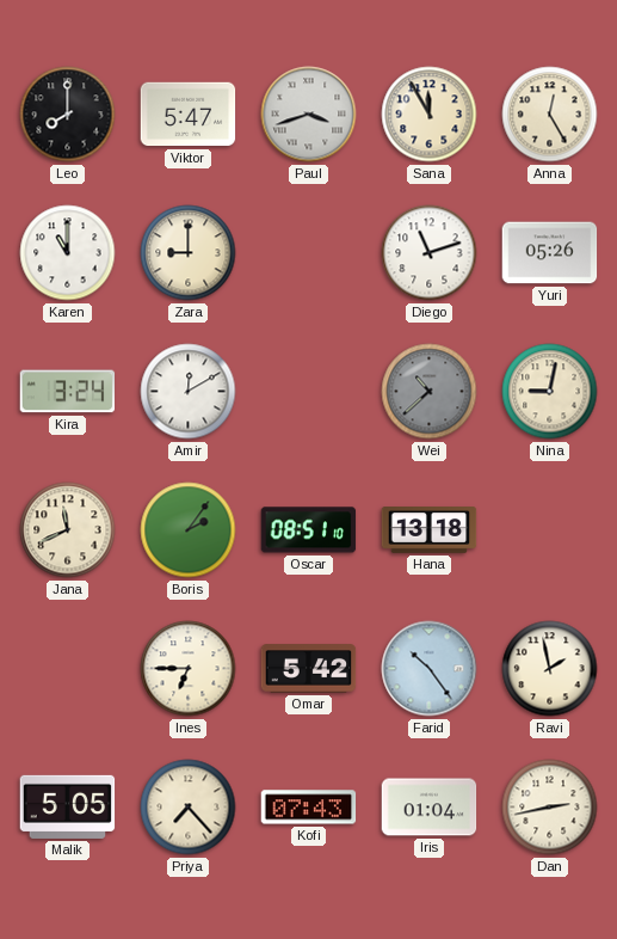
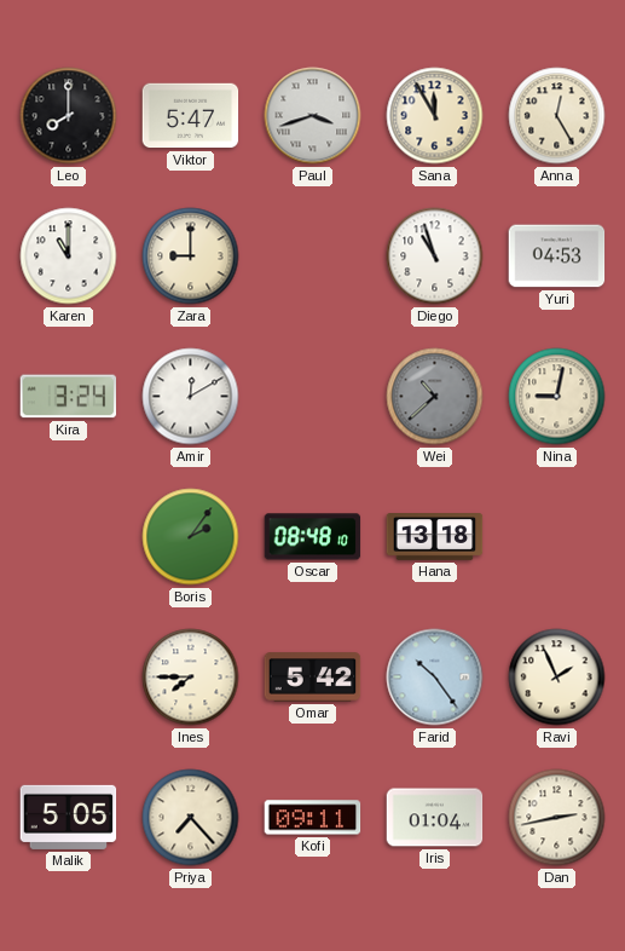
Diego: 11:12 -> 10:57
Yuri: 05:26 -> 04:53
Jana: 11:41 -> none
Oscar: 08:51 -> 08:48
Ines: 6:45 -> 7:45
Ravi: 1:58 -> 1:56
Kofi: 07:43 -> 09:11
